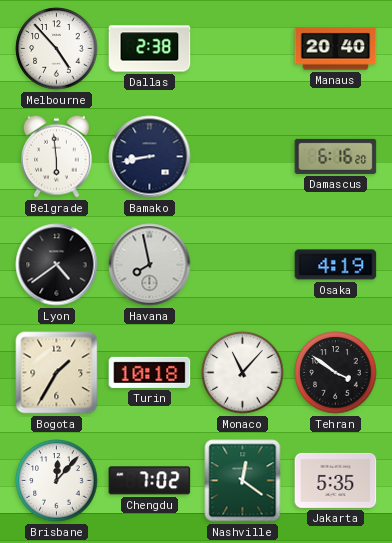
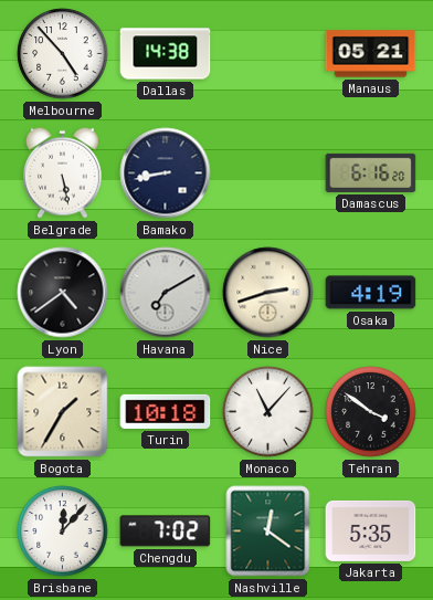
Dallas: 2:38 -> 14:38
Manaus: 20:40 -> 05:21
Belgrade: 5:59 -> 5:28
Havana: 7:58 -> 7:10
Nice: none -> 2:42
